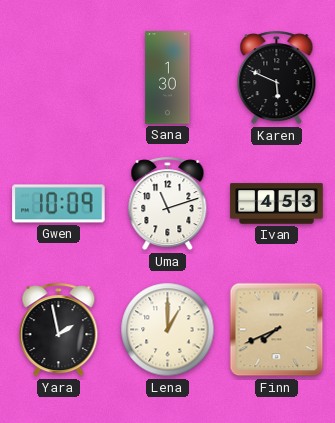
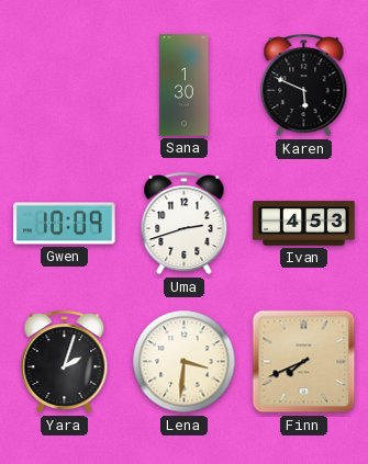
Uma: 11:12 -> 2:42
Yara: 1:58 -> 2:03
Lena: 1:00 -> 3:31
